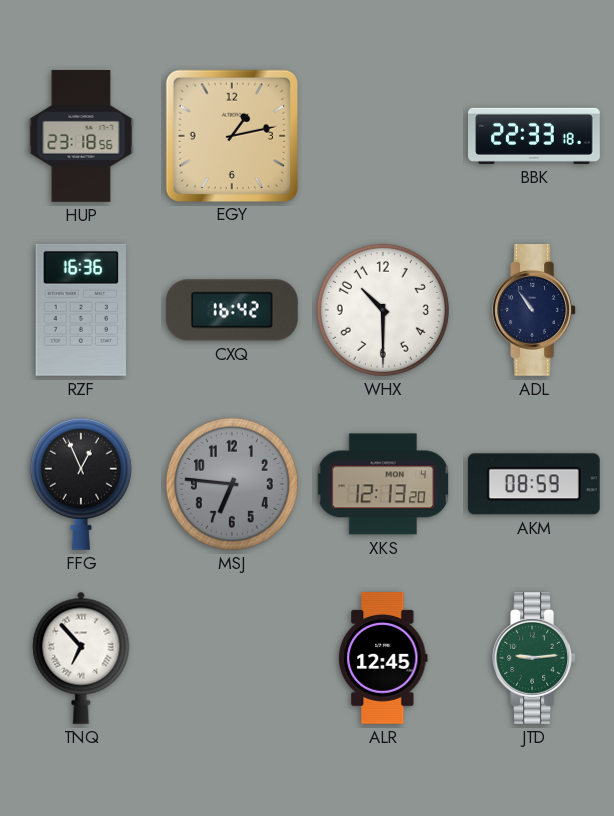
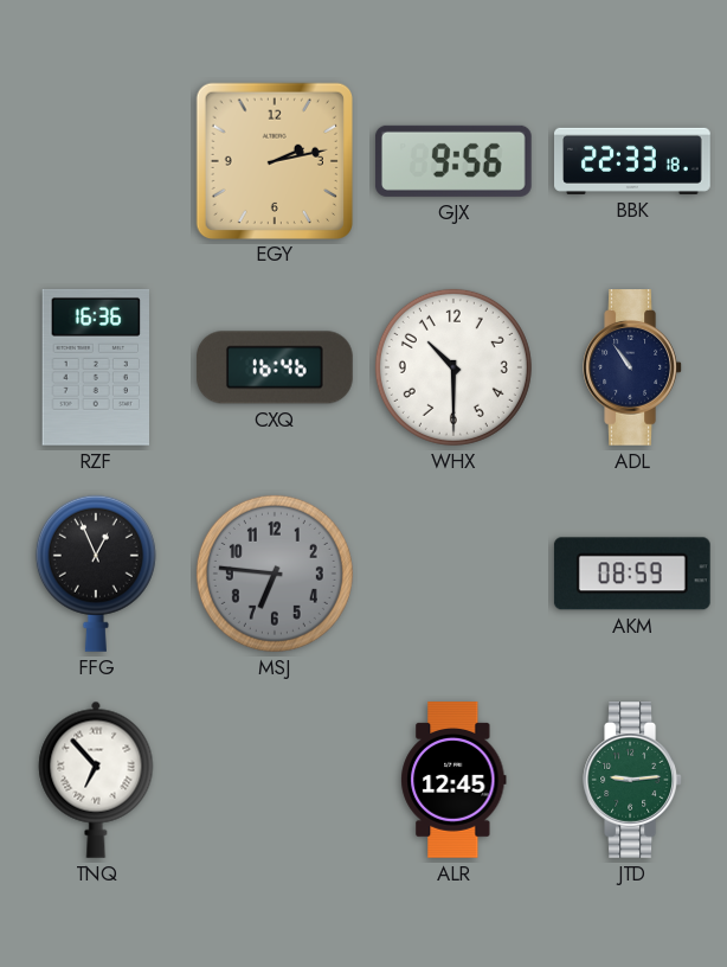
HUP: 23:18 -> none
EGY: 1:13 -> 2:13
GJX: none -> 9:56
CXQ: 16:42 -> 16:46
XKS: 12:13 -> none
